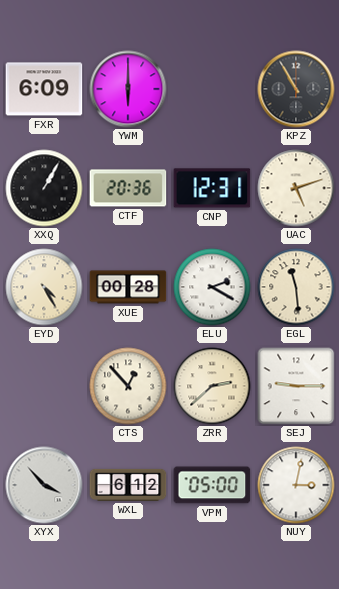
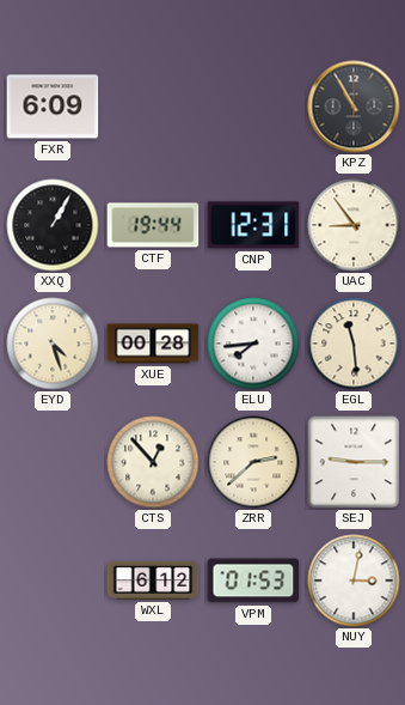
YWM: 6:00 -> none
CTF: 20:36 -> 19:44
UAC: 5:12 -> 8:54
EYD: 4:25 -> 4:27
ELU: 2:20 -> 7:44
XYX: 3:53 -> none
VPM: 05:00 -> 01:53
